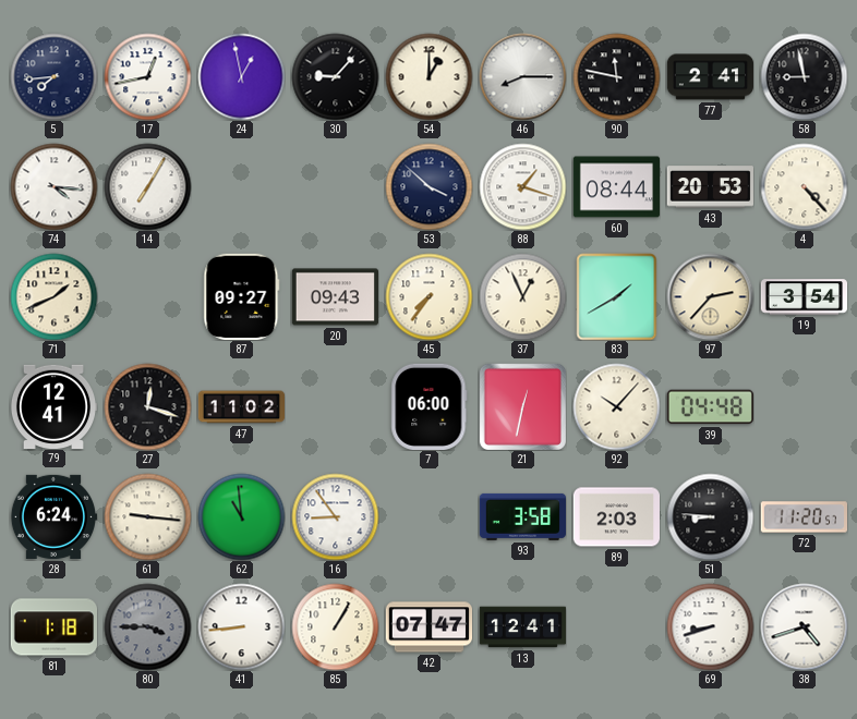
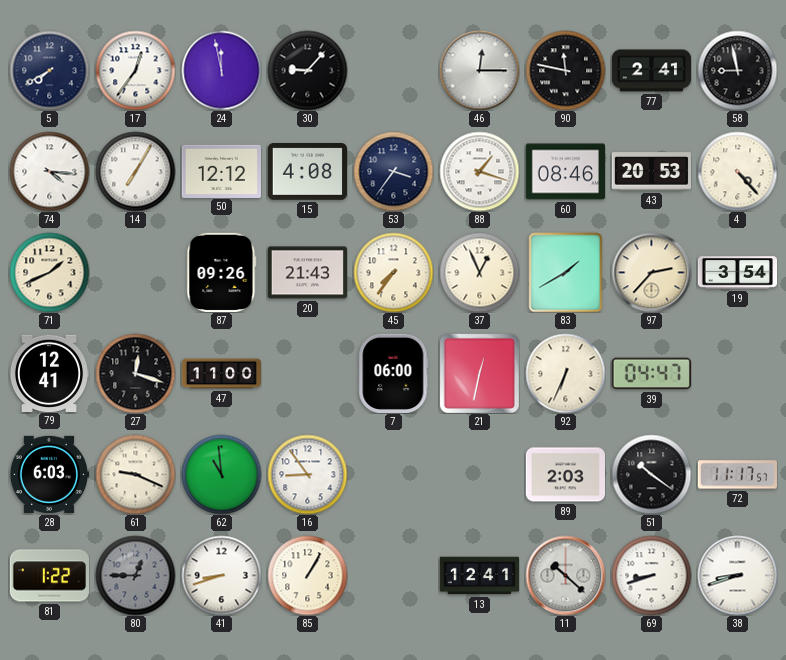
5: 7:44 -> 7:40
17: 12:43 -> 12:36
24: 12:58 -> 11:58
54: 1:00 -> none
46: 8:15 -> 12:15
50: none -> 12:12
15: none -> 4:08
53: 3:52 -> 3:36
60: 08:44 -> 08:46
87: 09:27 -> 09:26
20: 09:43 -> 21:43
47: 11:02 -> 11:00
92: 10:07 -> 6:34
39: 04:48 -> 04:47
28: 6:24 -> 6:03
61: 9:16 -> 9:19
93: 3:58 -> none
51: 8:46 -> 10:21
72: 11:20 -> 11:17
81: 1:18 -> 1:22
80: 3:45 -> 12:45
41: 8:44 -> 8:42
42: 07:47 -> none
11: none -> 10:22
38: 4:42 -> 8:42
